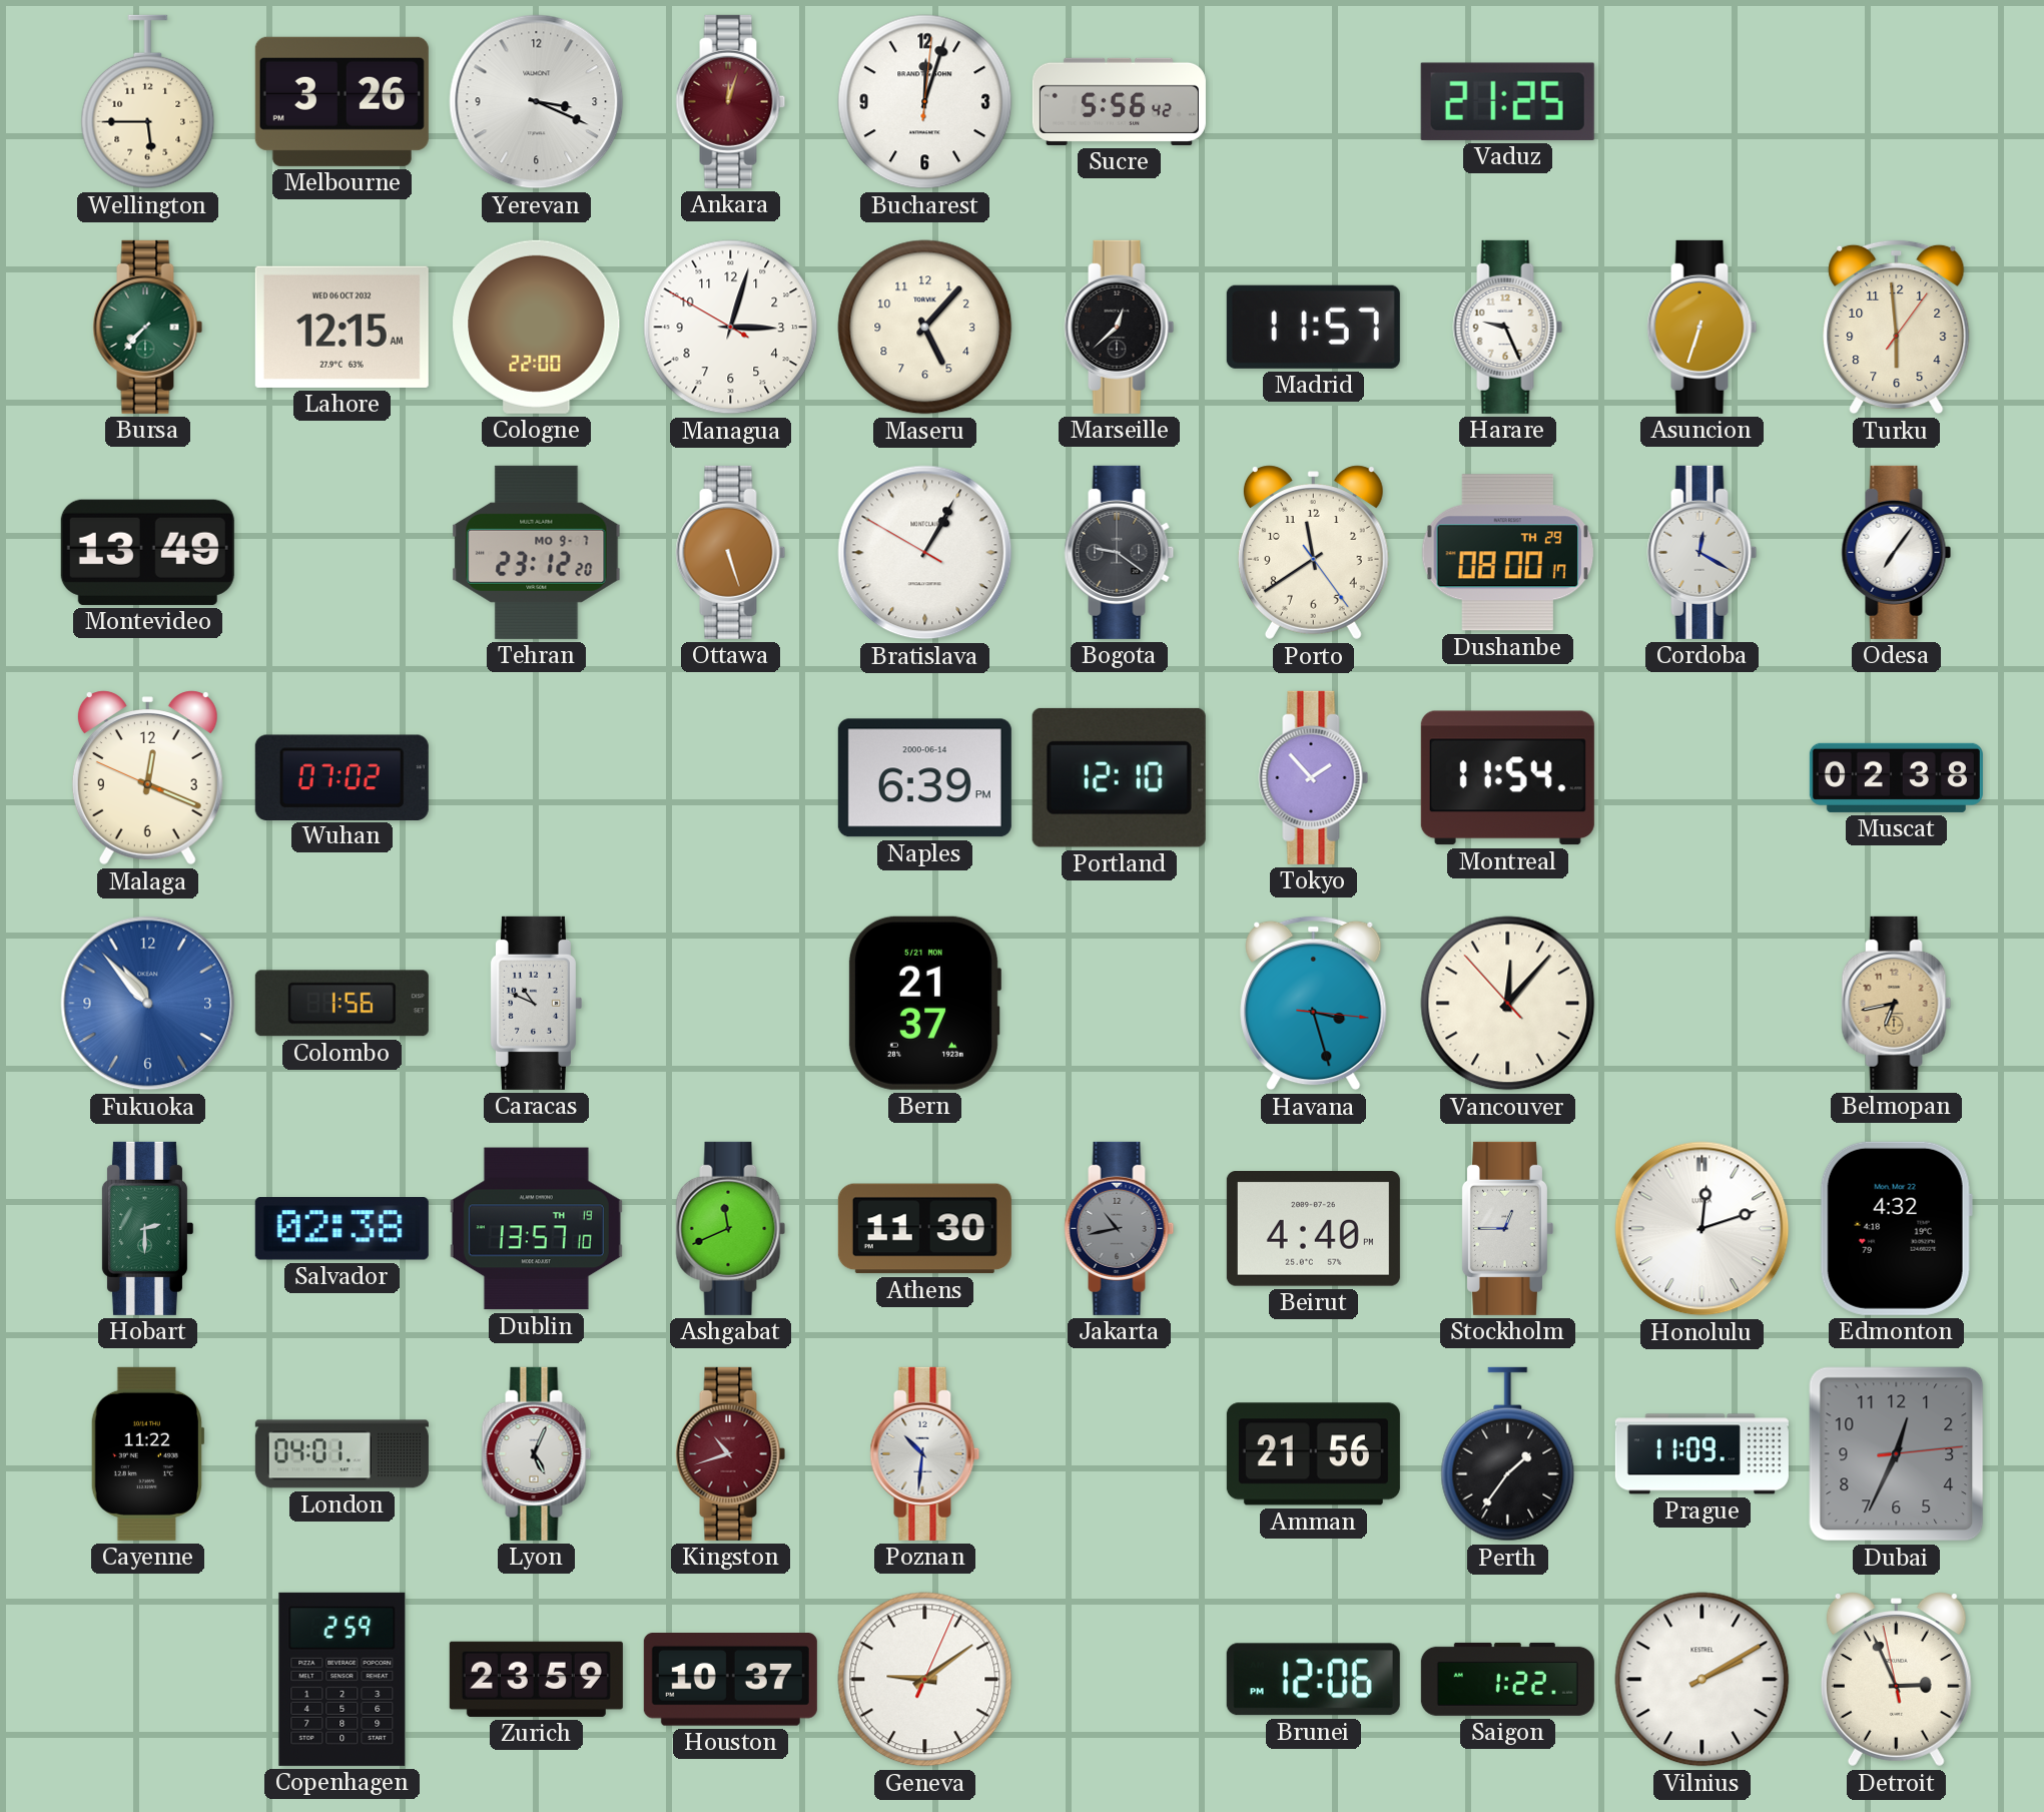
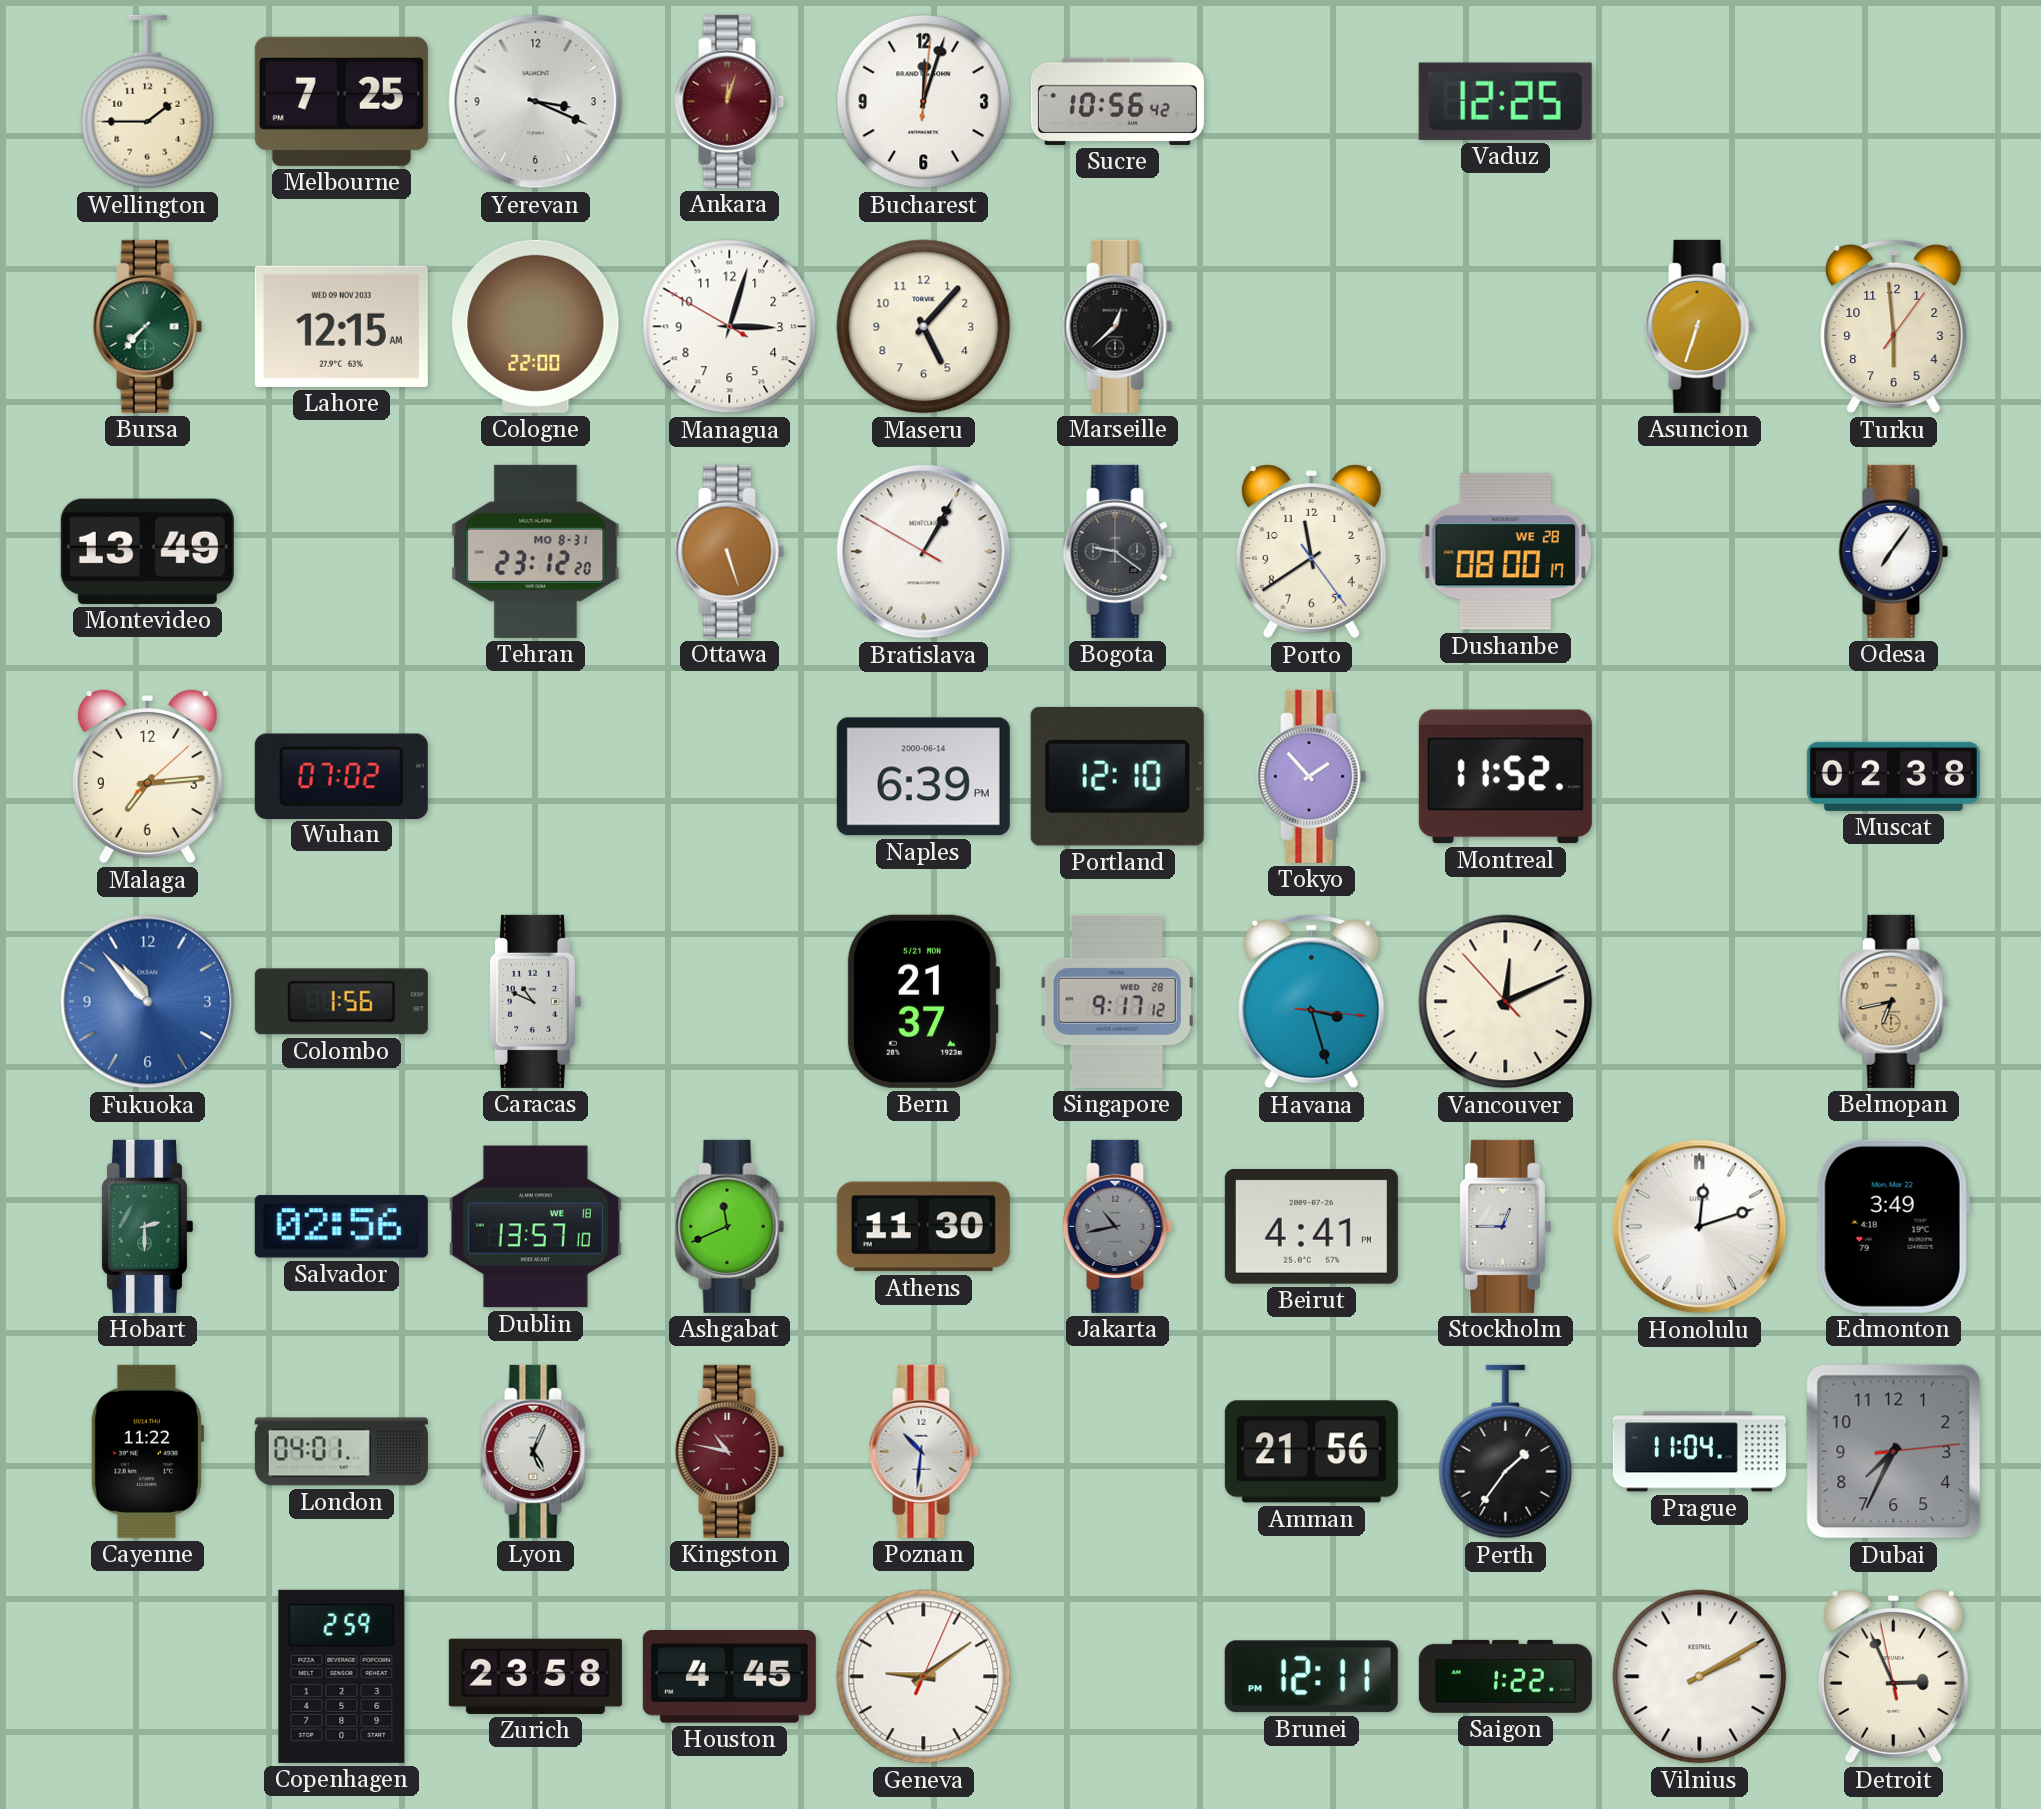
Wellington: 5:45 -> 1:45
Melbourne: 3:26 -> 7:25
Sucre: 5:56 -> 10:56
Vaduz: 21:25 -> 12:25
Lahore date: WED 06 OCT 2032 -> WED 09 NOV 2033
Madrid: 11:57 -> none
Harare: 9:26 -> none
Tehran date: MO 9-7 -> MO 8-31
Dushanbe date: TH 29 -> WE 28
Cordoba: 12:20 -> none
Malaga: 12:18 -> 7:14
Montreal: 11:54 -> 11:52
Singapore: none -> 9:17
Vancouver: 12:06 -> 12:10
Salvador: 02:38 -> 02:56
Dublin date: TH 19 -> WE 18
Beirut: 4:40 -> 4:41
Edmonton: 4:32 -> 3:49
Kingston: 10:42 -> 10:47
Prague: 11:09 -> 11:04
Dubai: 12:34 -> 7:34
Zurich: 23:59 -> 23:58
Houston: 10:37 -> 4:45
Brunei: 12:06 -> 12:11
